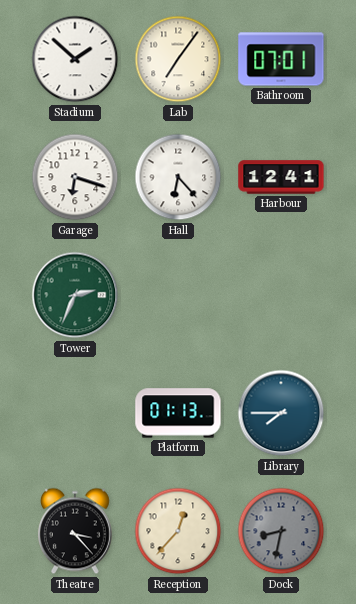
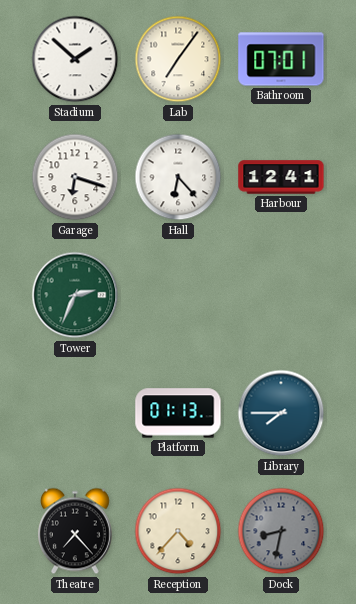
Theatre: 3:23 -> 7:23
Reception: 12:37 -> 4:37
